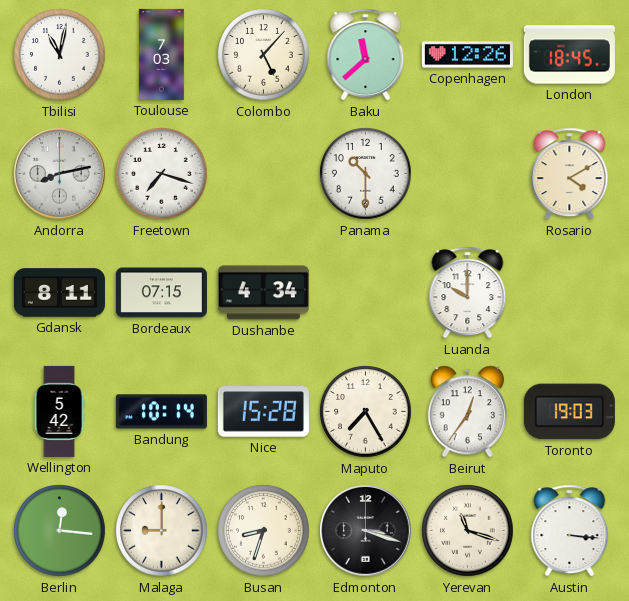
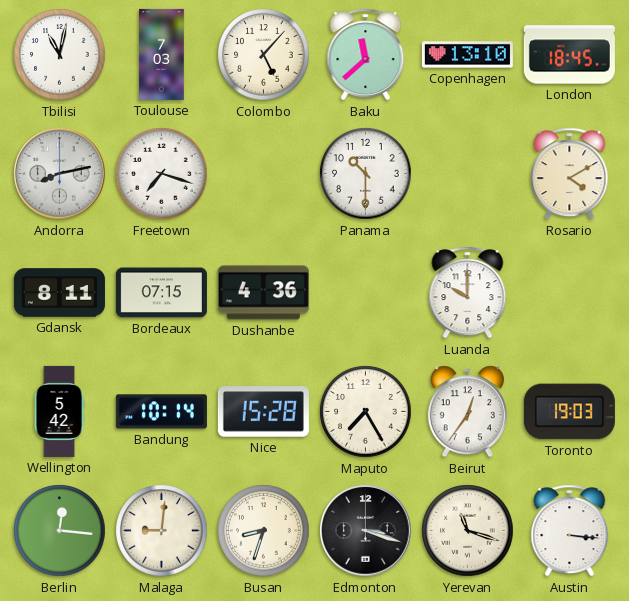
Copenhagen: 12:26 -> 13:10
Dushanbe: 4:34 -> 4:36
Malaga: 9:00 -> 9:01
